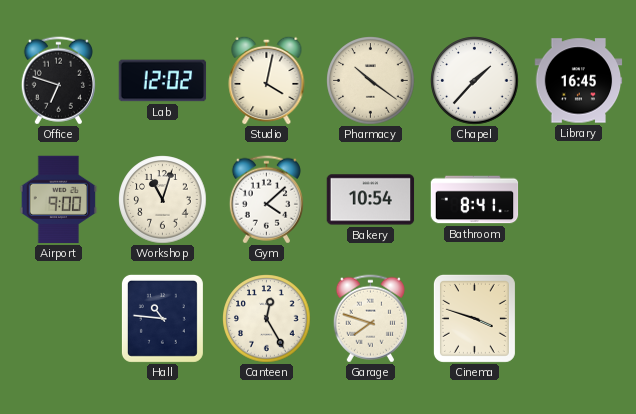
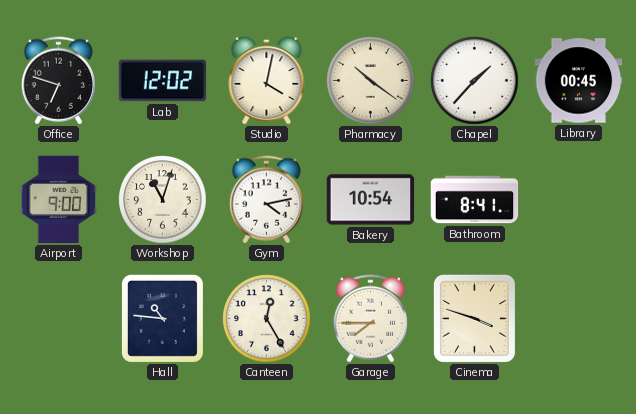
Library: 16:45 -> 00:45
Gym: 4:08 -> 4:13
Garage: 7:48 -> 7:45
